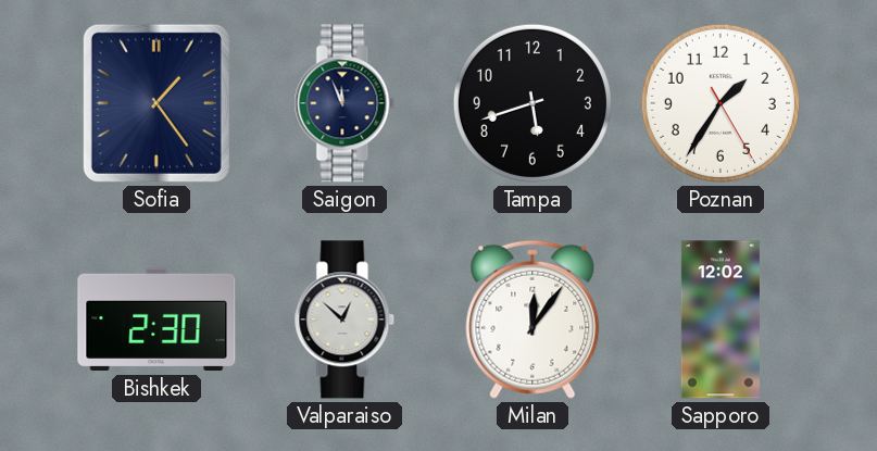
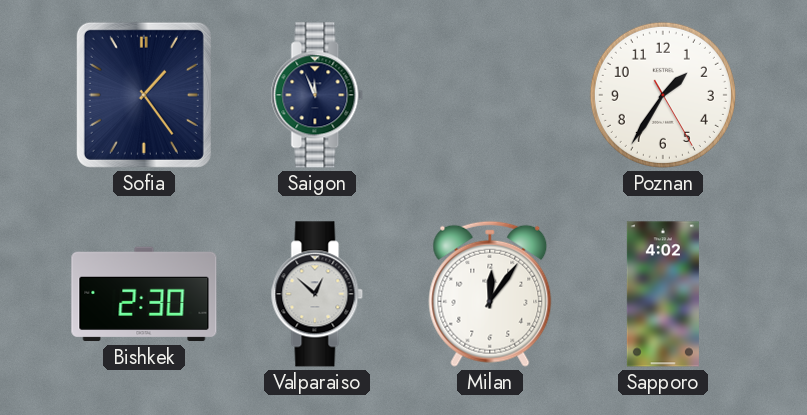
Tampa: 5:42 -> none
Sapporo: 12:02 -> 4:02
